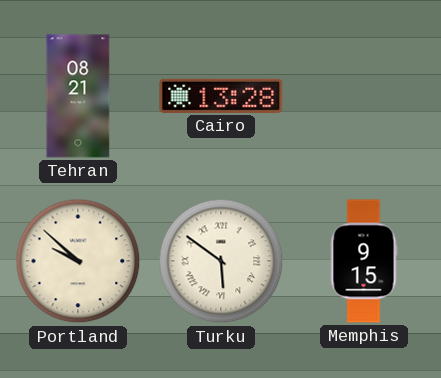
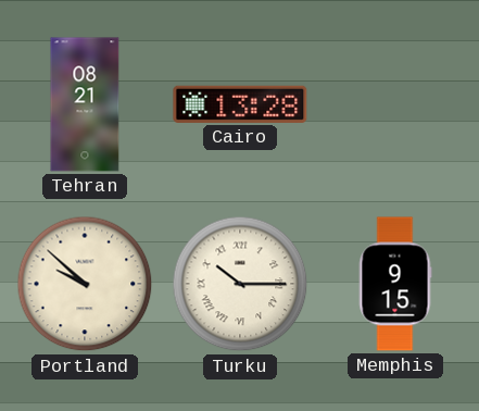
Turku: 5:51 -> 10:15
